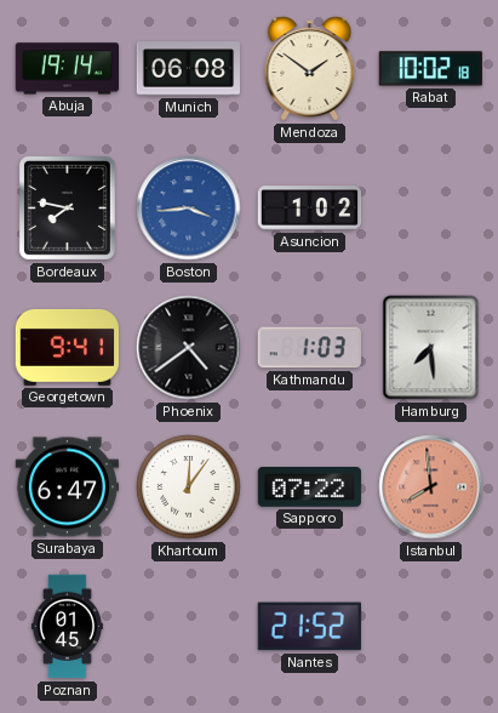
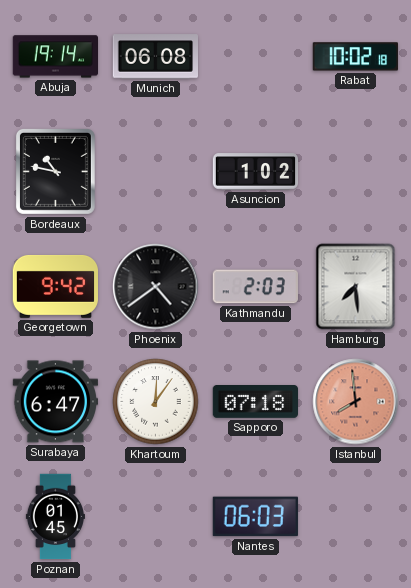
Mendoza: 1:51 -> none
Bordeaux: 7:47 -> 10:47
Boston: 3:44 -> none
Georgetown: 9:41 -> 9:42
Kathmandu: 1:03 -> 2:03
Sapporo: 07:22 -> 07:18
Nantes: 21:52 -> 06:03
